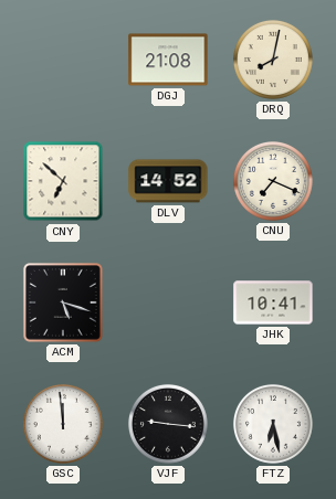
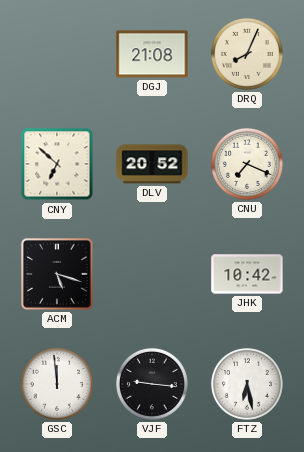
DRQ: 8:02 -> 8:04
DLV: 14:52 -> 20:52
JHK: 10:41 -> 10:42
